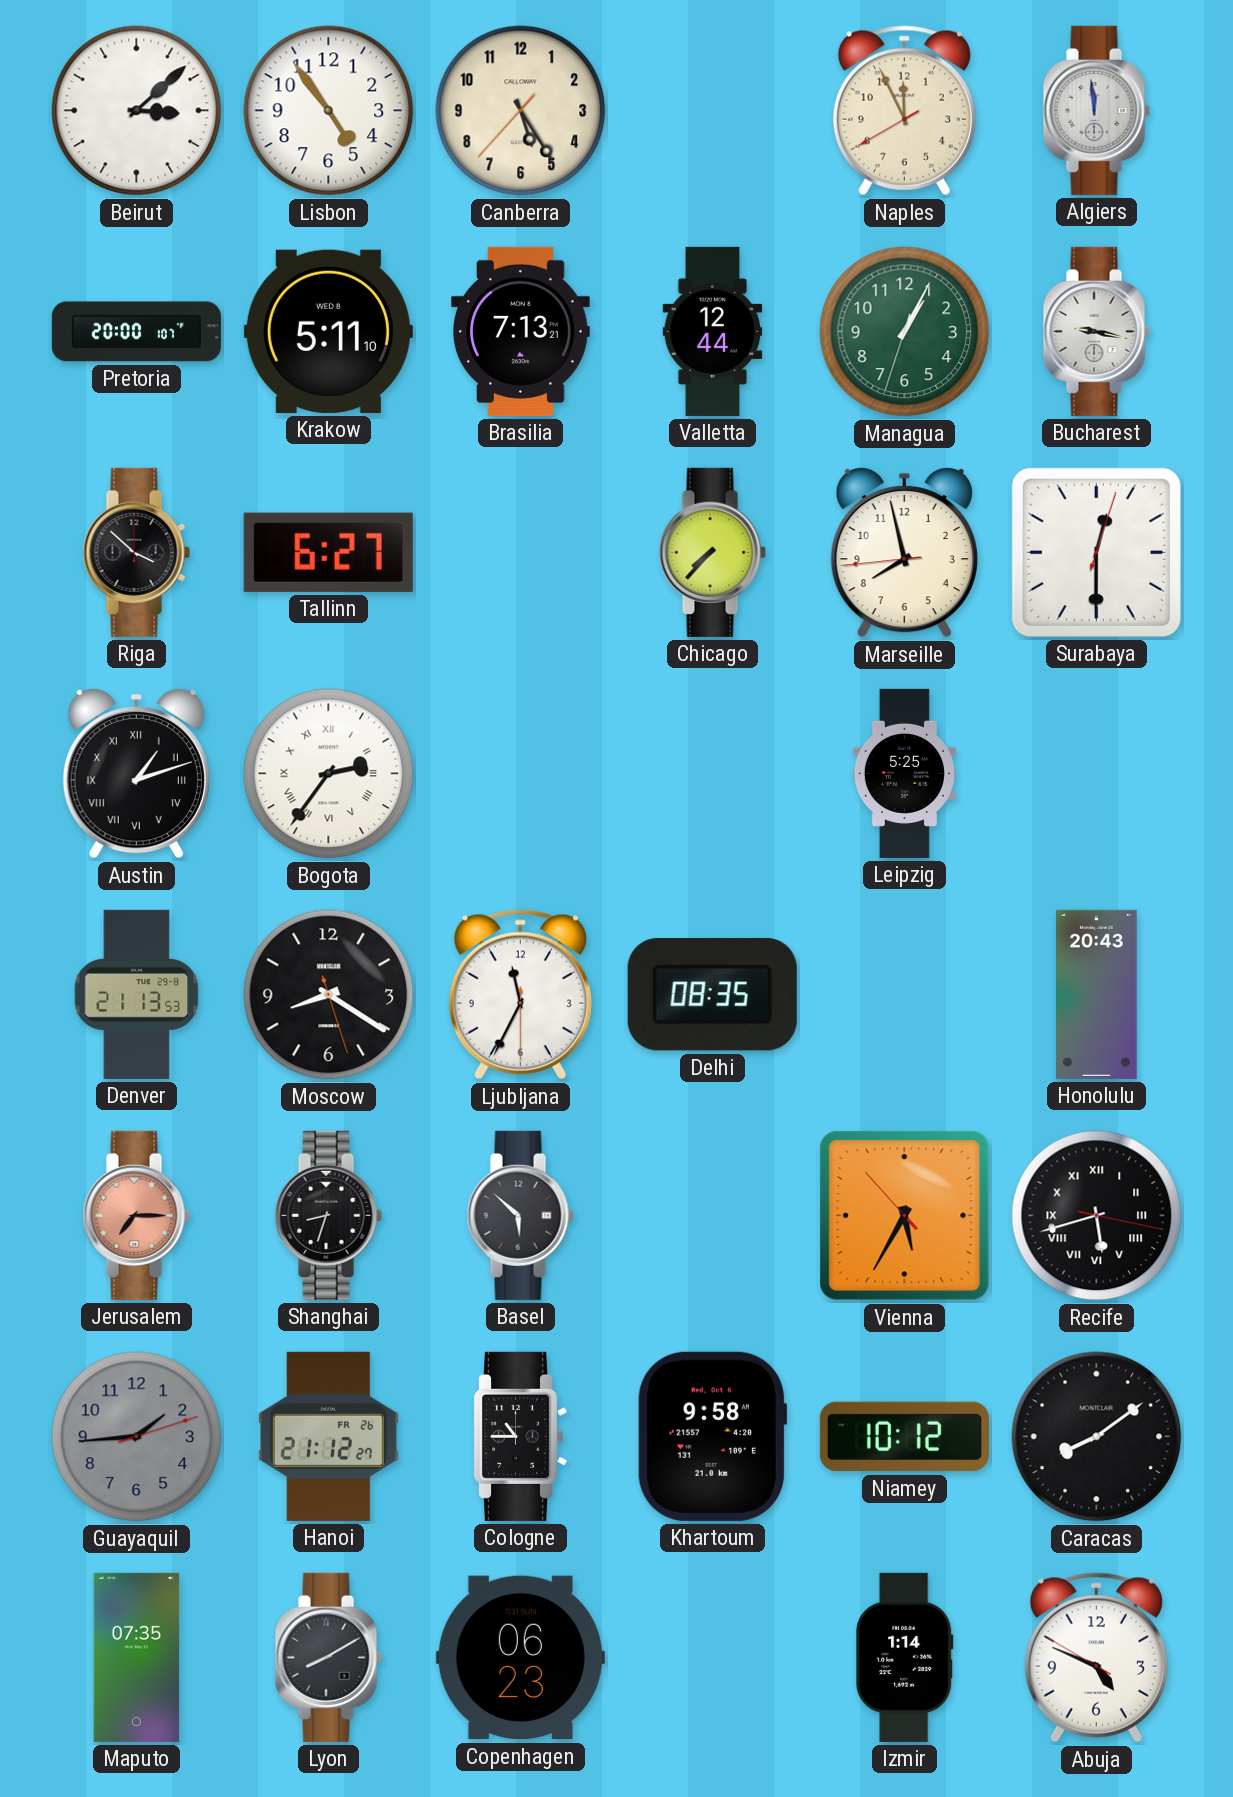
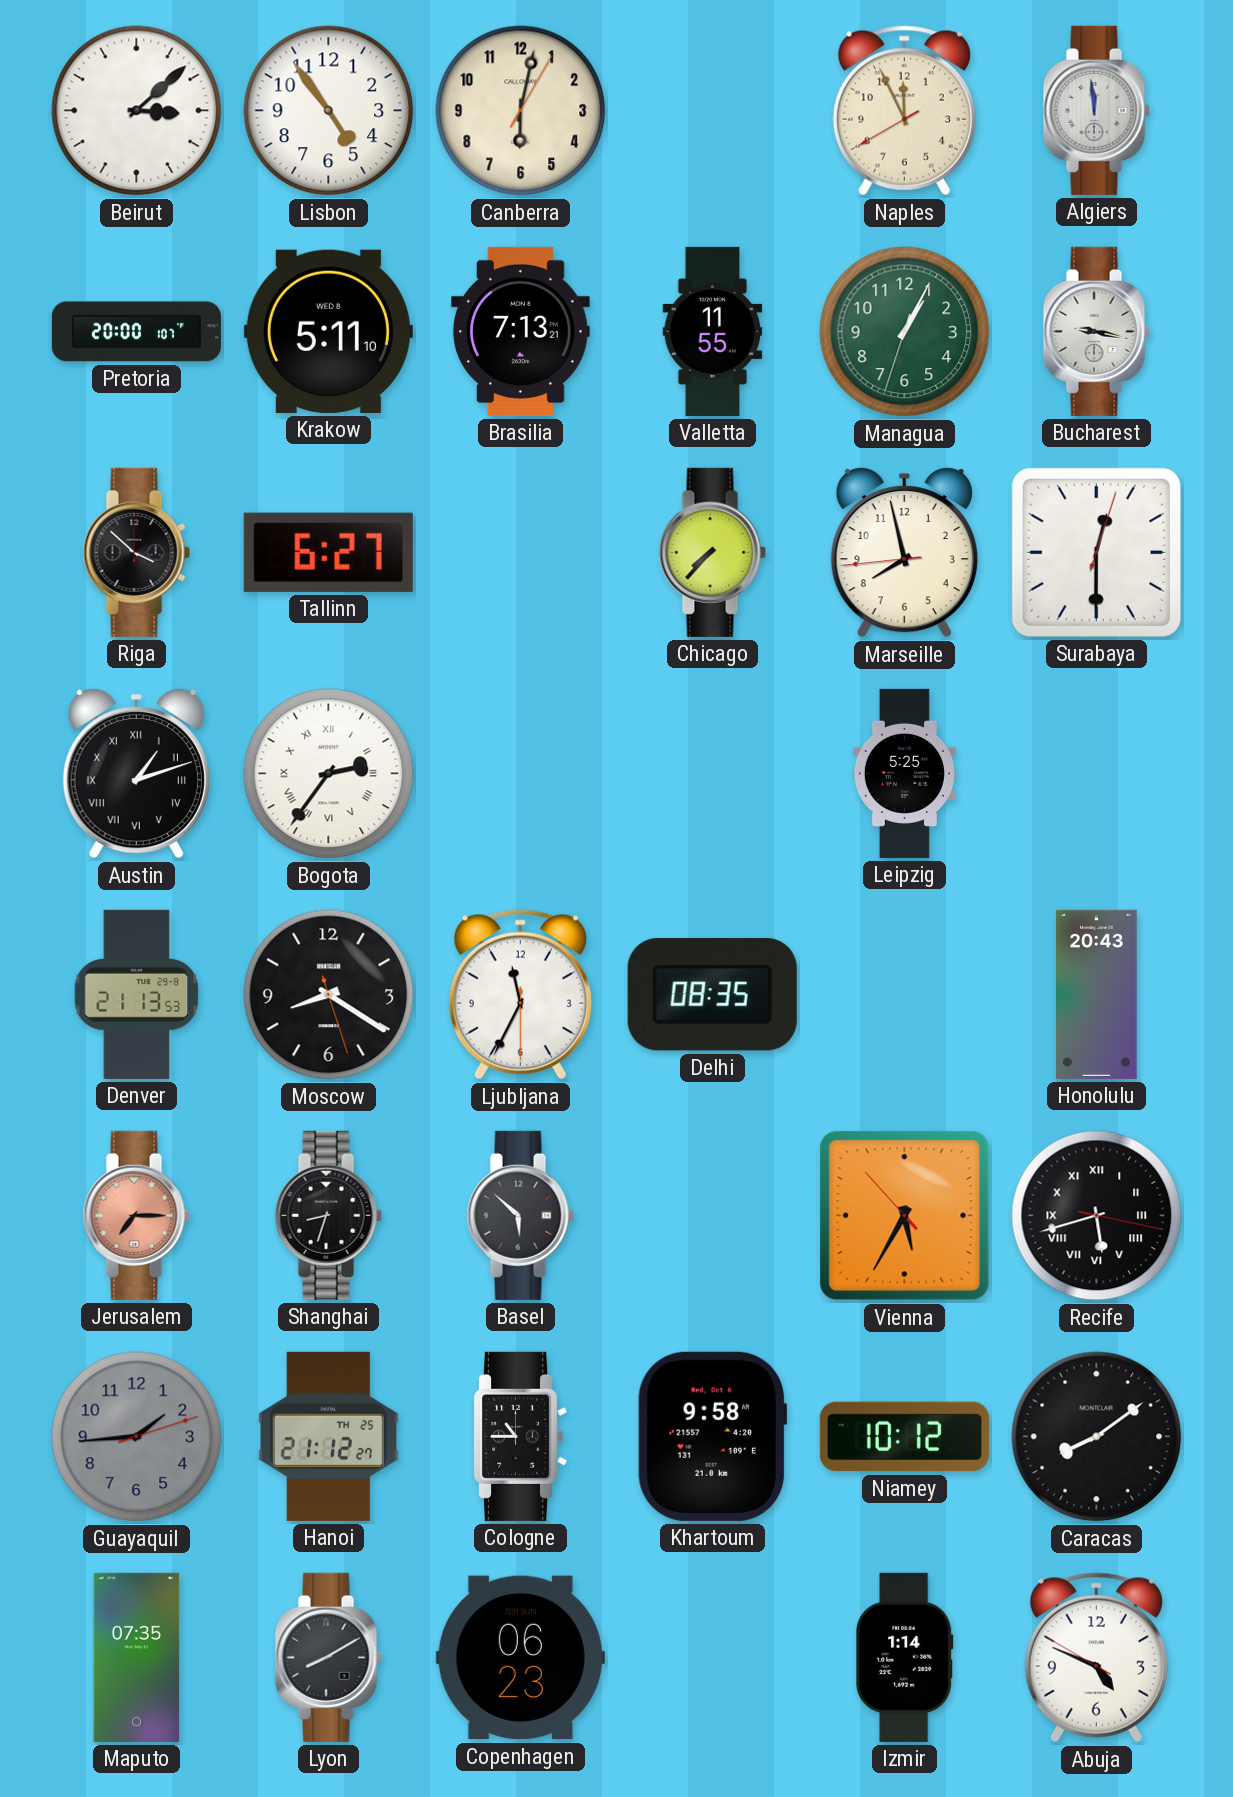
Canberra: 5:24 -> 6:02
Valletta: 12:44 -> 11:55
Hanoi date: FR 26 -> TH 25
